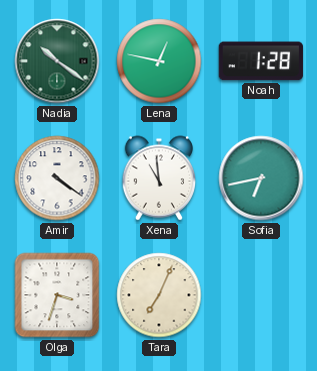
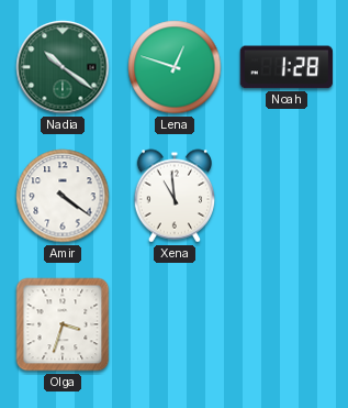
Lena: 12:47 -> 12:48
Sofia: 6:43 -> none
Tara: 7:04 -> none
